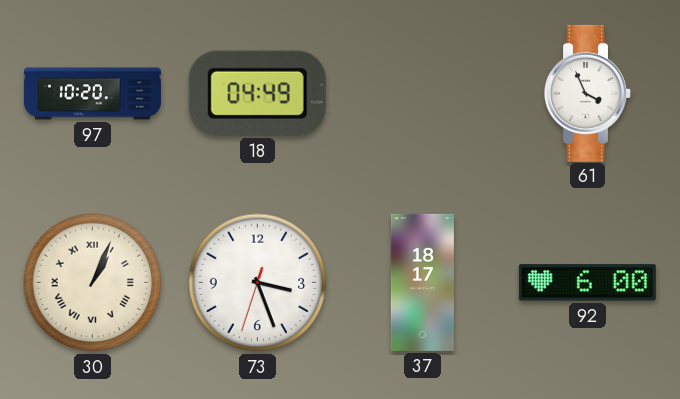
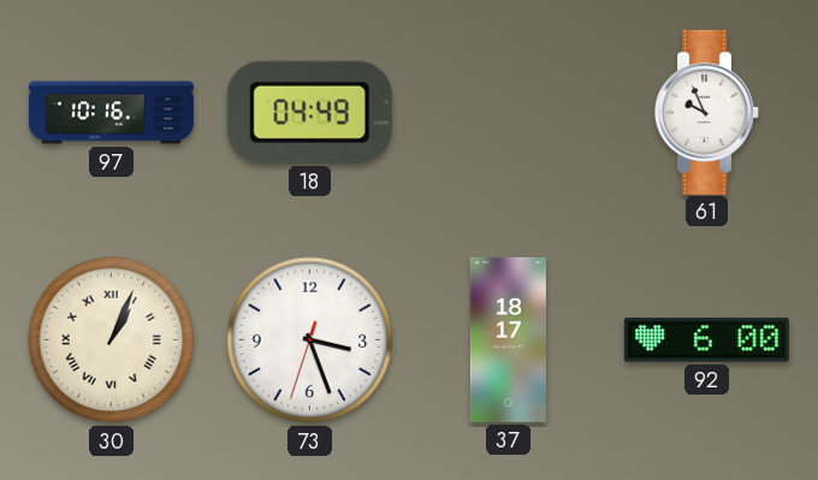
97: 10:20 -> 10:16
61: 3:56 -> 9:56
